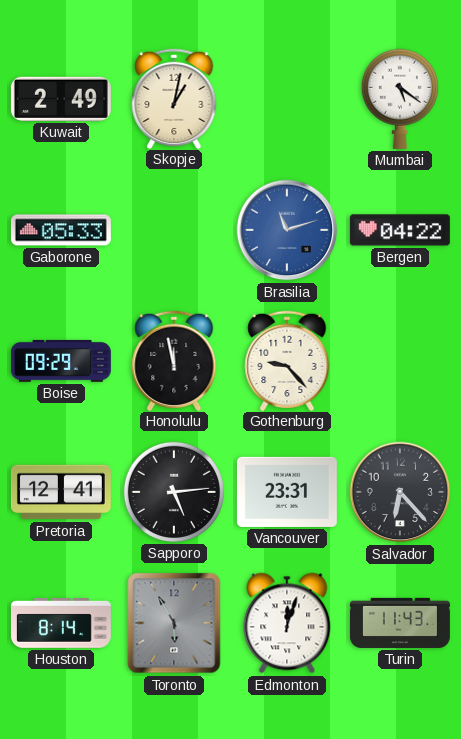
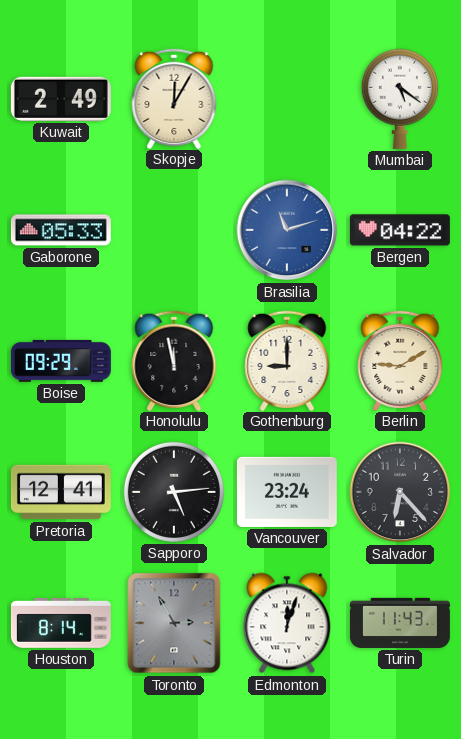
Skopje: 1:02 -> 12:05
Gothenburg: 9:23 -> 9:00
Berlin: none -> 9:10
Vancouver: 23:31 -> 23:24
Toronto: 5:55 -> 2:55
